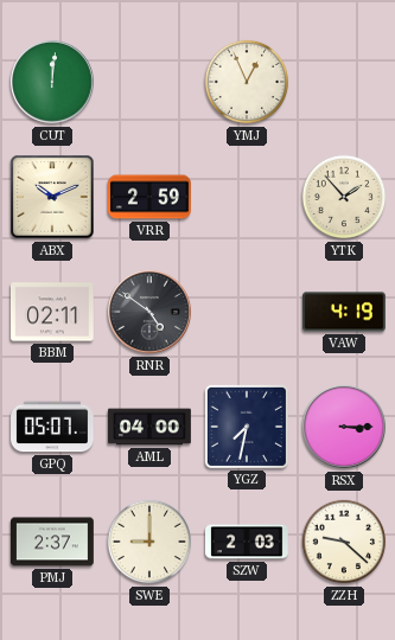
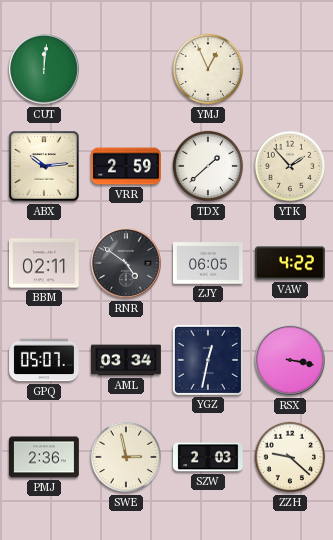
ABX: 10:11 -> 10:14
TDX: none -> 1:38
ZJY: none -> 06:05
VAW: 4:19 -> 4:22
AML: 04:00 -> 03:34
YGZ: 7:32 -> 12:32
RSX: 3:15 -> 3:17
PMJ: 2:37 -> 2:36
SWE: 9:00 -> 2:58
